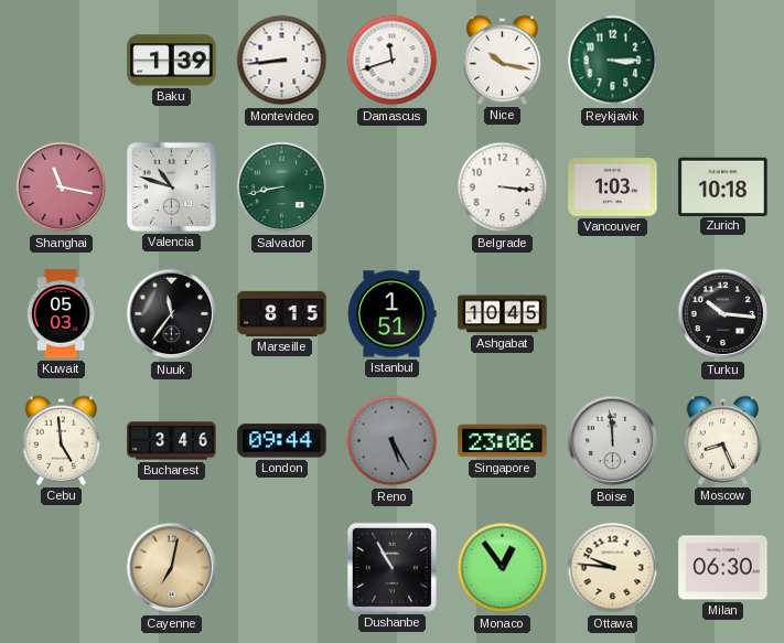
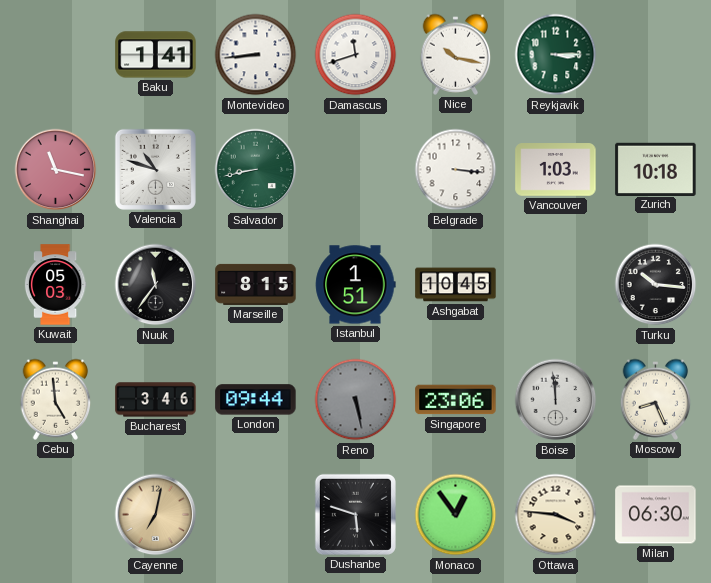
Baku: 1:39 -> 1:41
Reno: 5:25 -> 5:28
Dushanbe: 10:55 -> 5:48
Ottawa: 9:46 -> 3:46
